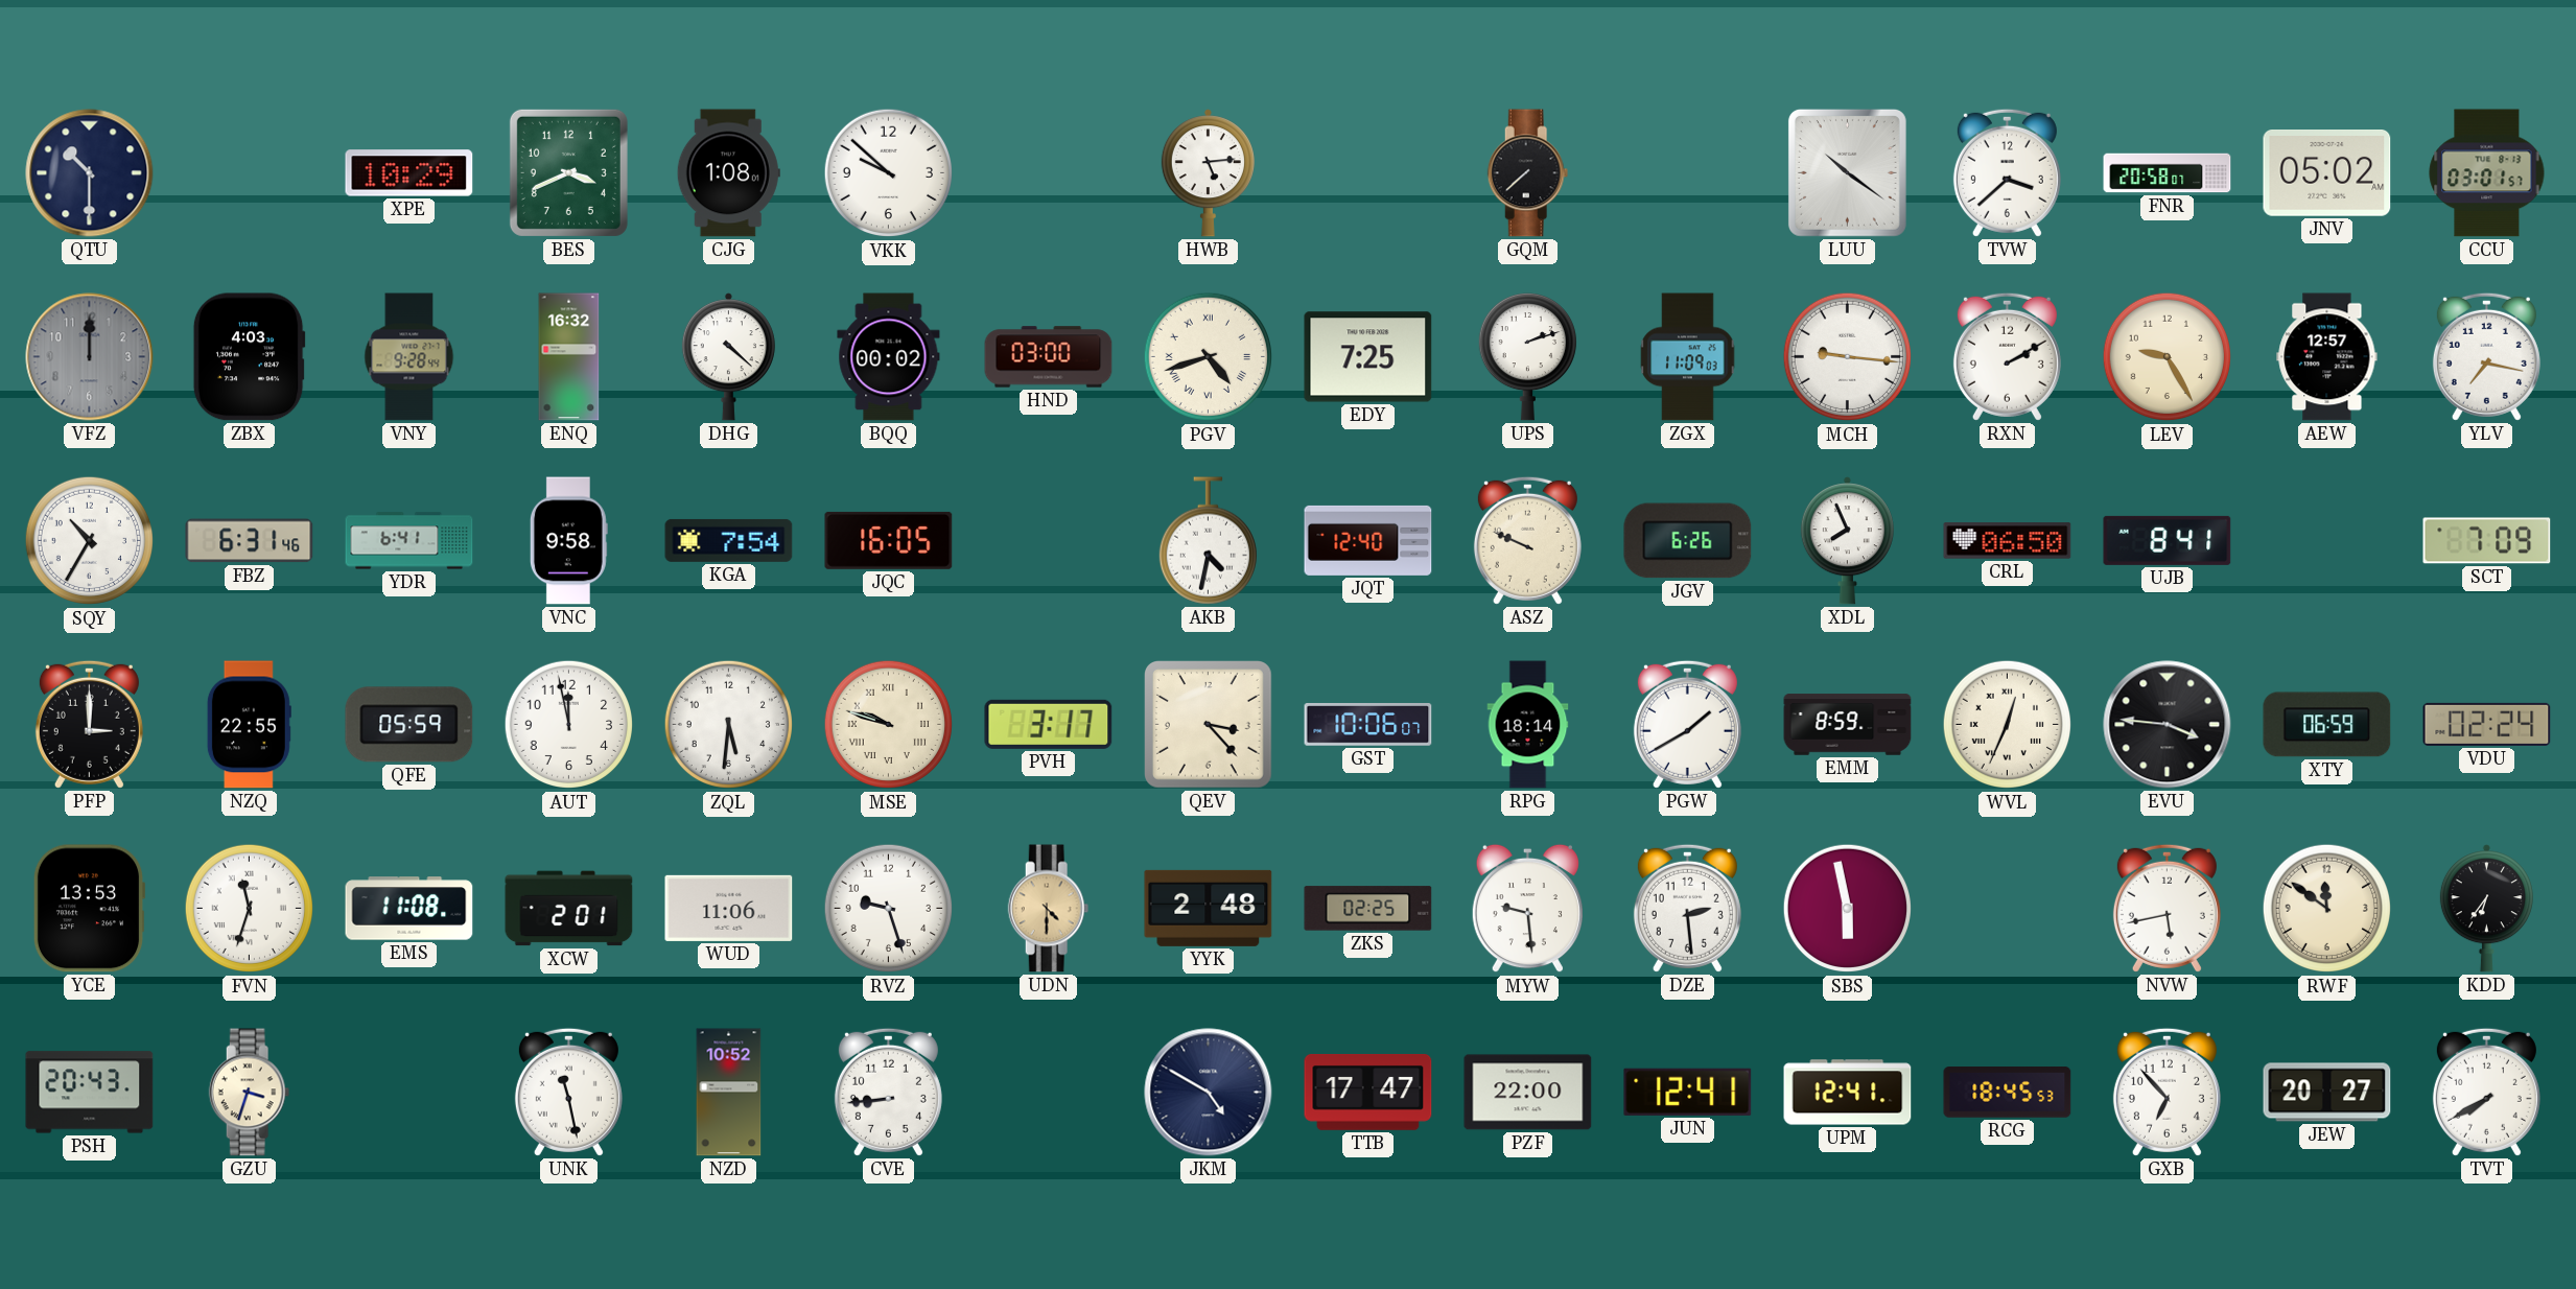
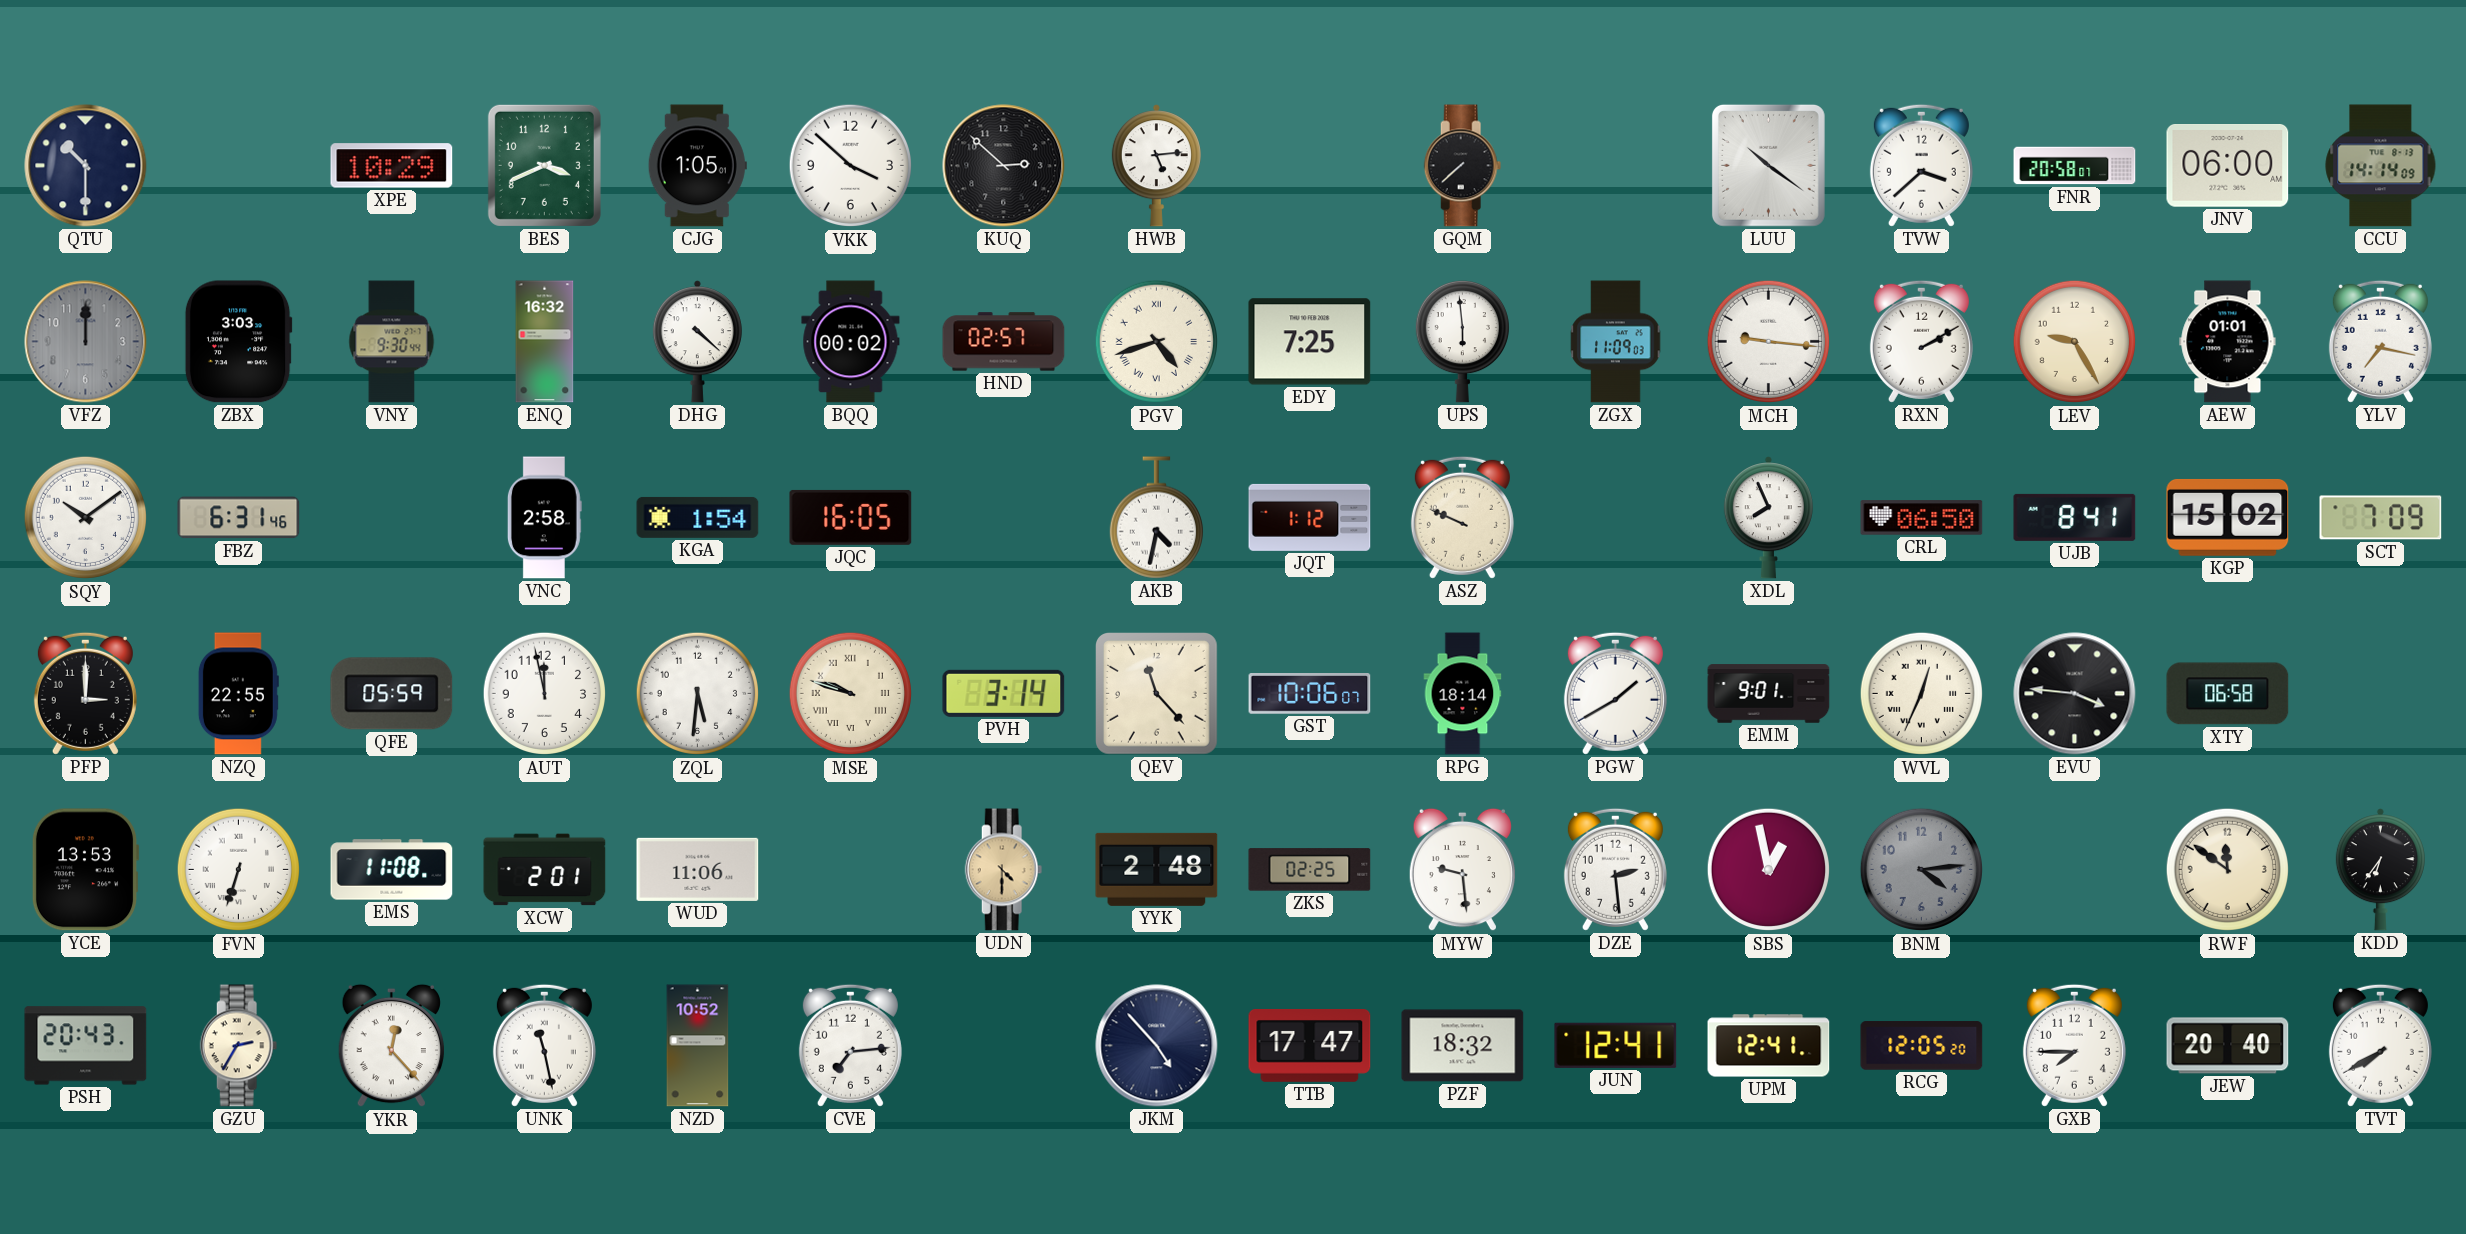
CJG: 1:08 -> 1:05
VKK: 9:52 -> 3:52
KUQ: none -> 2:52
JNV: 05:02 -> 06:00
CCU: 03:01 -> 14:14
ZBX: 4:03 -> 3:03
VNY: 9:28 -> 9:30
HND: 03:00 -> 02:57
UPS: 2:12 -> 5:59
AEW: 12:57 -> 01:01
SQY: 10:35 -> 10:09
YDR: 6:41 -> none
VNC: 9:58 -> 2:58
KGA: 7:54 -> 1:54
JQT: 12:40 -> 1:12
JGV: 6:26 -> none
KGP: none -> 15:02
PVH: 3:17 -> 3:14
QEV: 3:23 -> 11:23
EMM: 8:59 -> 9:01
XTY: 06:59 -> 06:58
VDU: 02:24 -> none
FVN: 11:33 -> 6:33
RVZ: 9:27 -> none
SBS: 5:58 -> 12:58
BNM: none -> 4:14
NVW: 5:43 -> none
GZU: 3:33 -> 2:35
YKR: none -> 12:23
CVE: 8:44 -> 7:14
JKM: 4:50 -> 4:53
PZF: 22:00 -> 18:32
RCG: 18:45 -> 12:05
GXB: 6:53 -> 7:45
JEW: 20:27 -> 20:40
